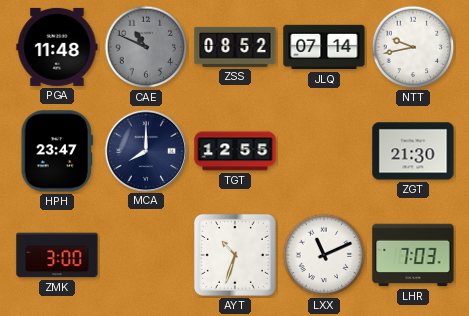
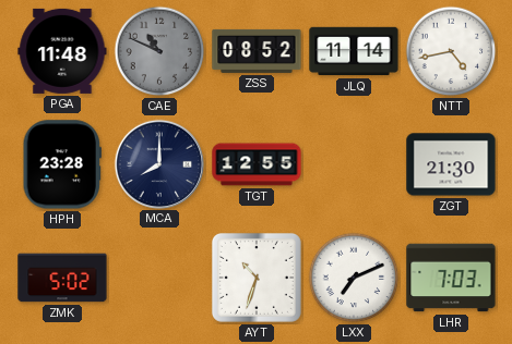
JLQ: 07:14 -> 11:14
NTT: 9:43 -> 4:43
HPH: 23:47 -> 23:28
ZMK: 3:00 -> 5:02
LXX: 11:11 -> 7:11
